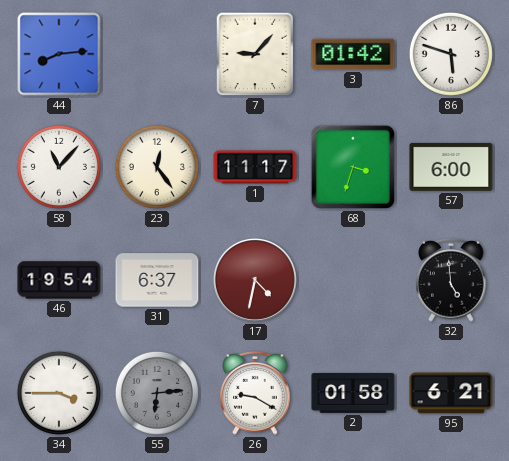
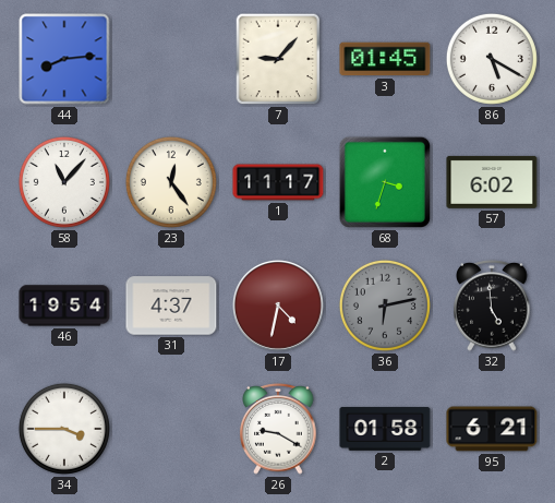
3: 01:42 -> 01:45
86: 5:48 -> 5:20
57: 6:00 -> 6:02
31: 6:37 -> 4:37
36: none -> 6:13
55: 6:14 -> none
